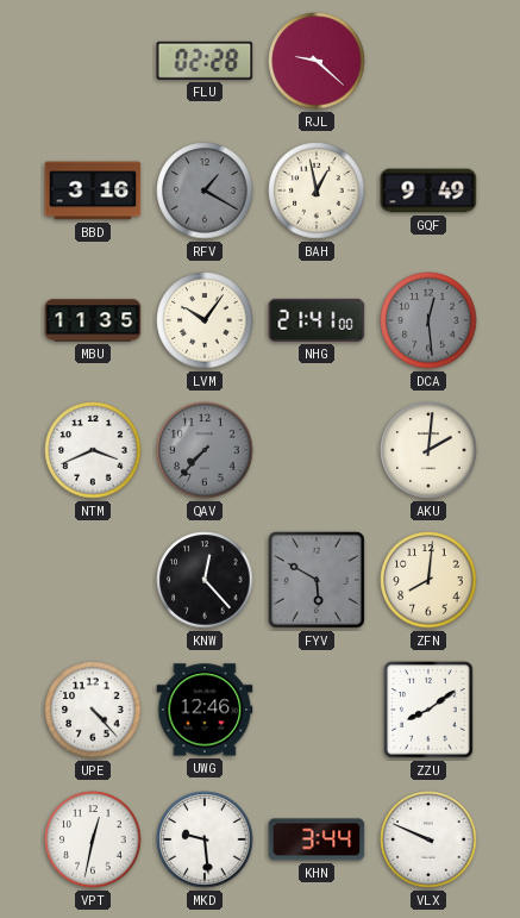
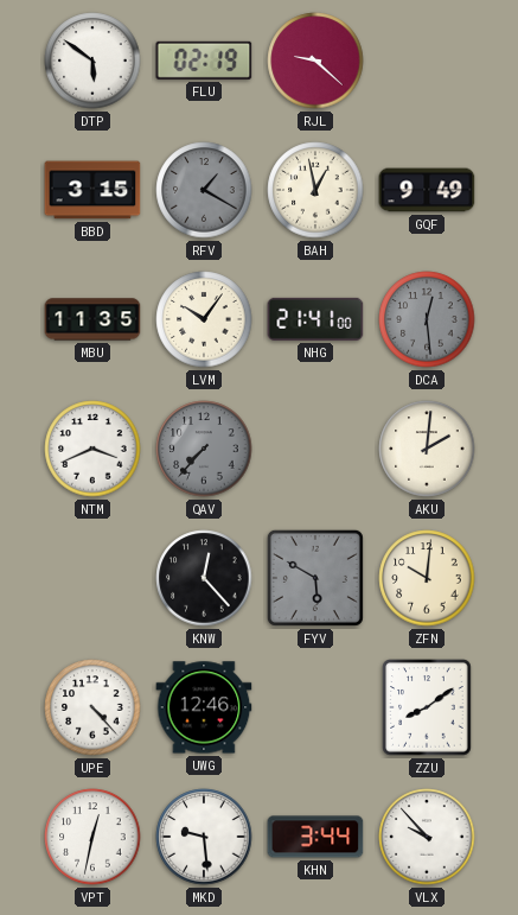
DTP: none -> 5:51
FLU: 02:28 -> 02:19
BBD: 3:16 -> 3:15
ZFN: 8:01 -> 10:01
VLX: 9:49 -> 9:53
